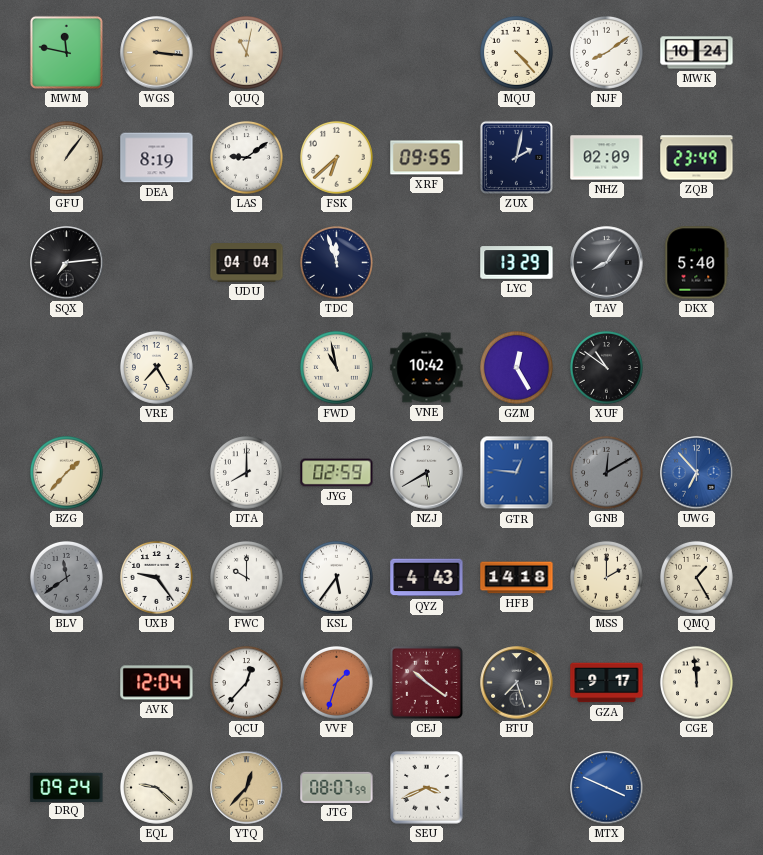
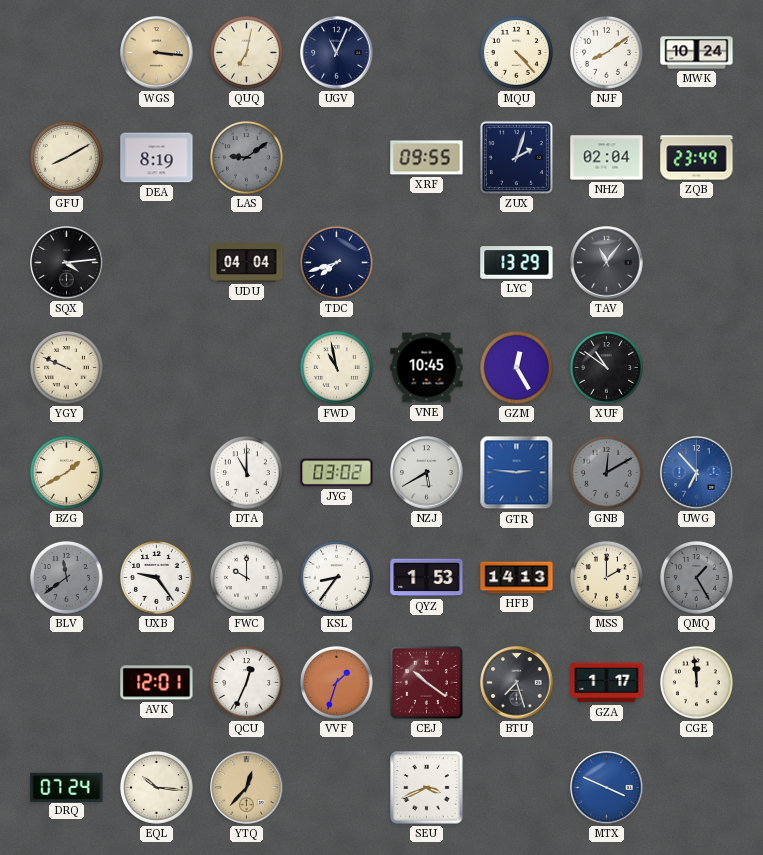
MWM: 11:47 -> none
QUQ: 11:02 -> 7:02
UGV: none -> 11:04
GFU: 1:06 -> 8:10
LAS dial: white -> grey
FSK: 6:38 -> none
ZUX: 2:02 -> 2:03
NHZ: 02:09 -> 02:04
SQX: 7:14 -> 4:14
TDC: 11:57 -> 7:42
TAV: 8:06 -> 11:06
DKX: 5:40 -> none
YGY: none -> 9:49
VRE: 7:25 -> none
VNE: 10:42 -> 10:45
BZG: 1:37 -> 1:40
DTA: 8:00 -> 11:00
JYG: 02:59 -> 03:02
GTR: 12:46 -> 2:46
KSL: 5:36 -> 8:36
QYZ: 4:43 -> 1:53
HFB: 14:18 -> 14:13
QMQ dial: cream -> grey
AVK: 12:04 -> 12:01
QCU: 12:37 -> 12:34
GZA: 9:17 -> 1:17
DRQ: 09:24 -> 07:24
EQL: 9:22 -> 10:16
JTG: 08:07 -> none
